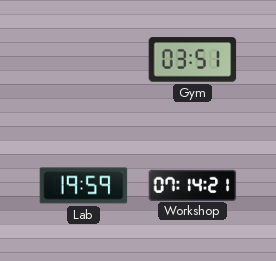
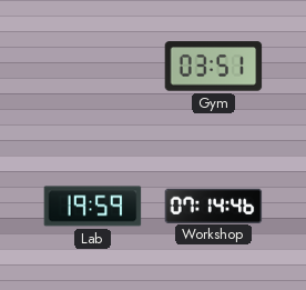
Workshop: 07:14:21 -> 07:14:46
